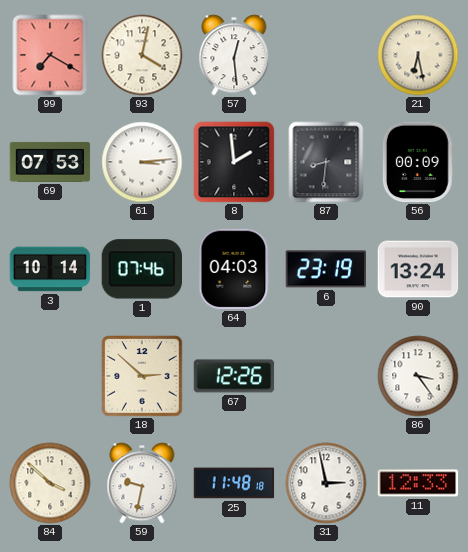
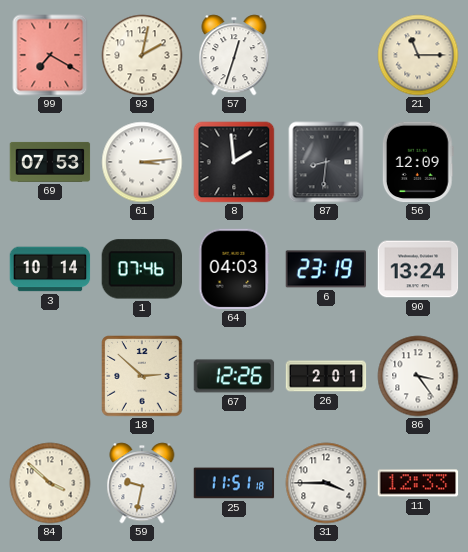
93: 4:02 -> 2:02
57: 12:29 -> 12:33
21: 6:28 -> 11:15
56: 00:09 -> 12:09
26: none -> 2:01
25: 11:48 -> 11:51
31: 2:58 -> 3:45
